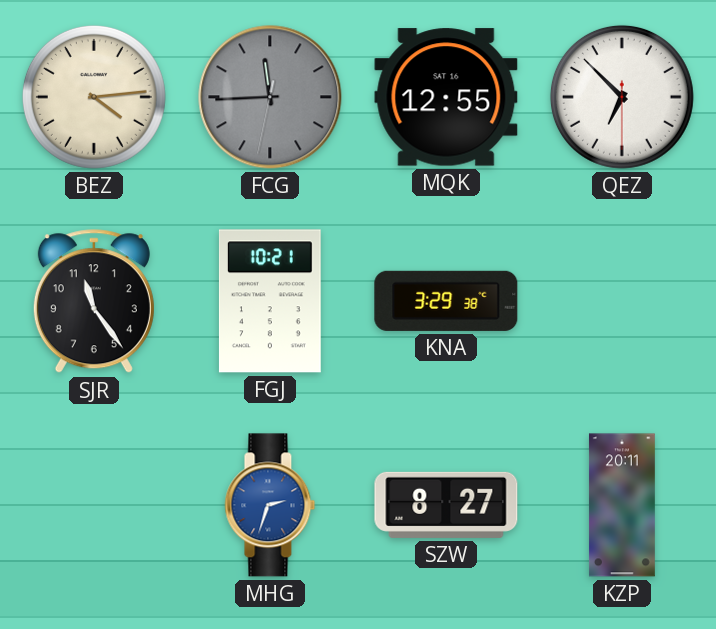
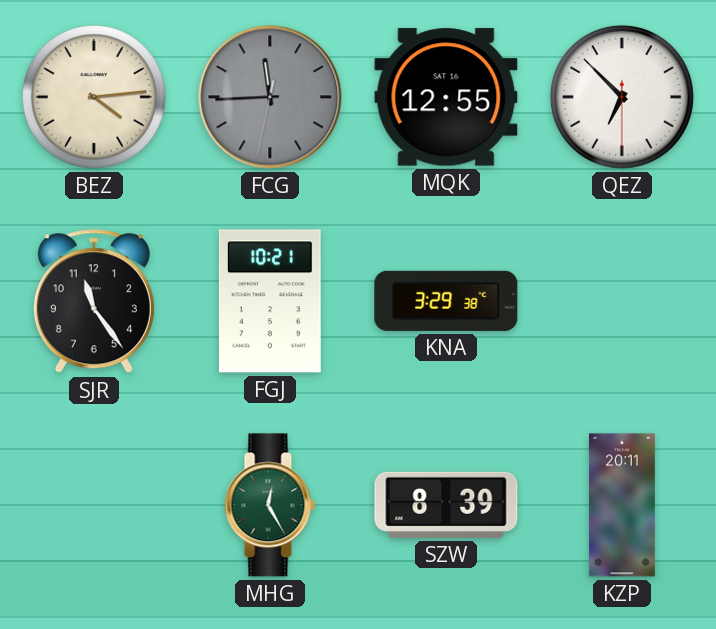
MHG: 2:33 -> 12:25
MHG dial: blue -> green
SZW: 8:27 -> 8:39
